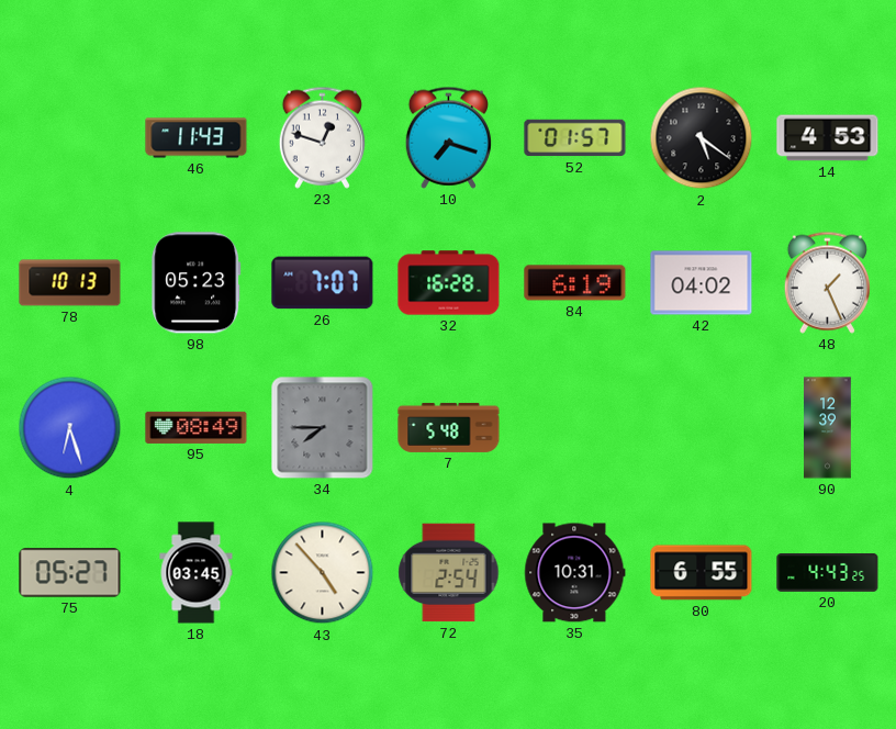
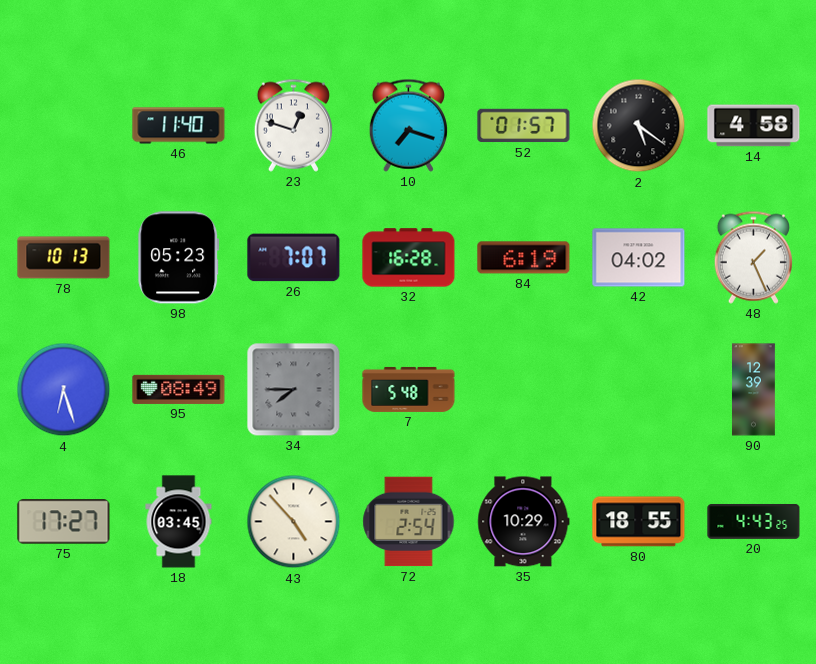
46: 11:43 -> 11:40
14: 4:53 -> 4:58
75: 05:27 -> 17:27
35: 10:31 -> 10:29
80: 6:55 -> 18:55
